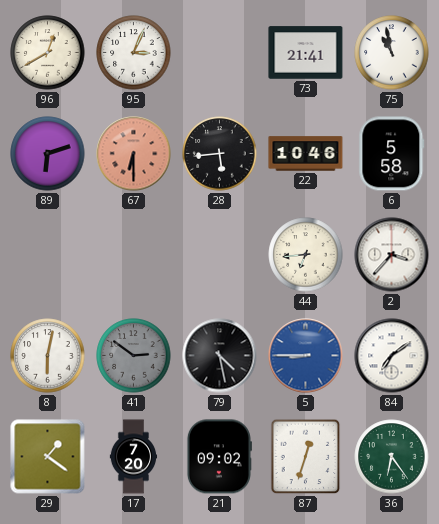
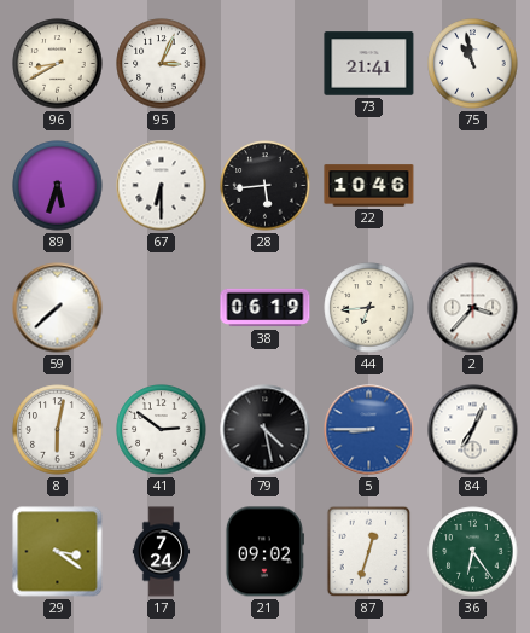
96: 12:40 -> 8:40
89: 6:12 -> 5:33
67 dial: salmon -> white
6: 5:58 -> none
59: none -> 7:38
38: none -> 06:19
41 dial: grey -> white
84: 7:09 -> 7:04
29: 1:21 -> 3:21
17: 7:20 -> 7:24
